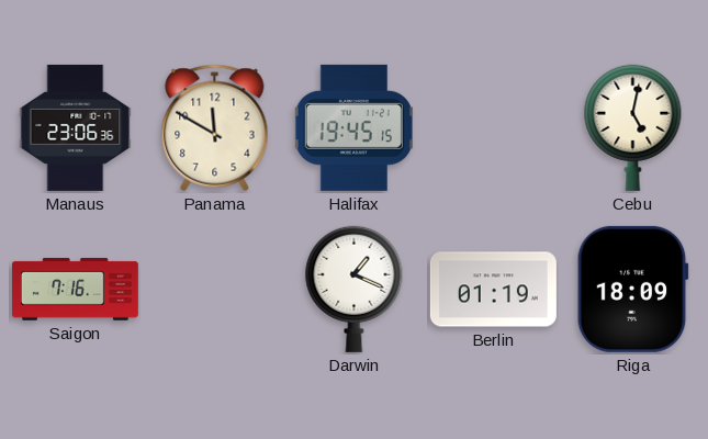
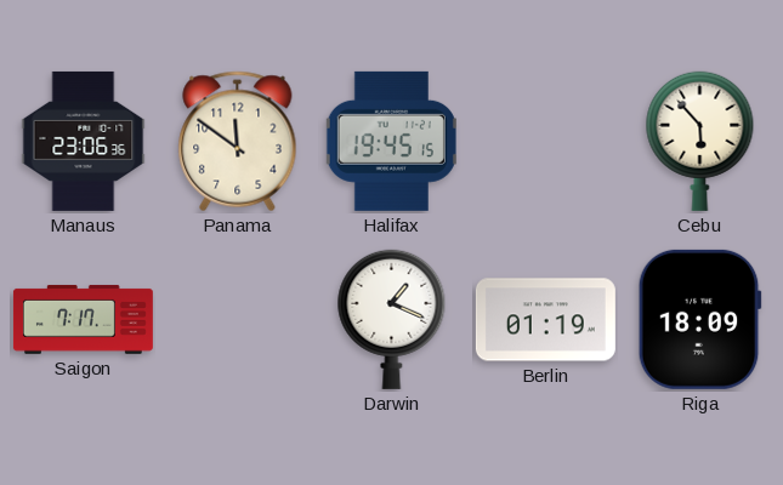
Panama: 11:50 -> 11:51
Cebu: 5:02 -> 5:53
Saigon: 7:16 -> 7:17
